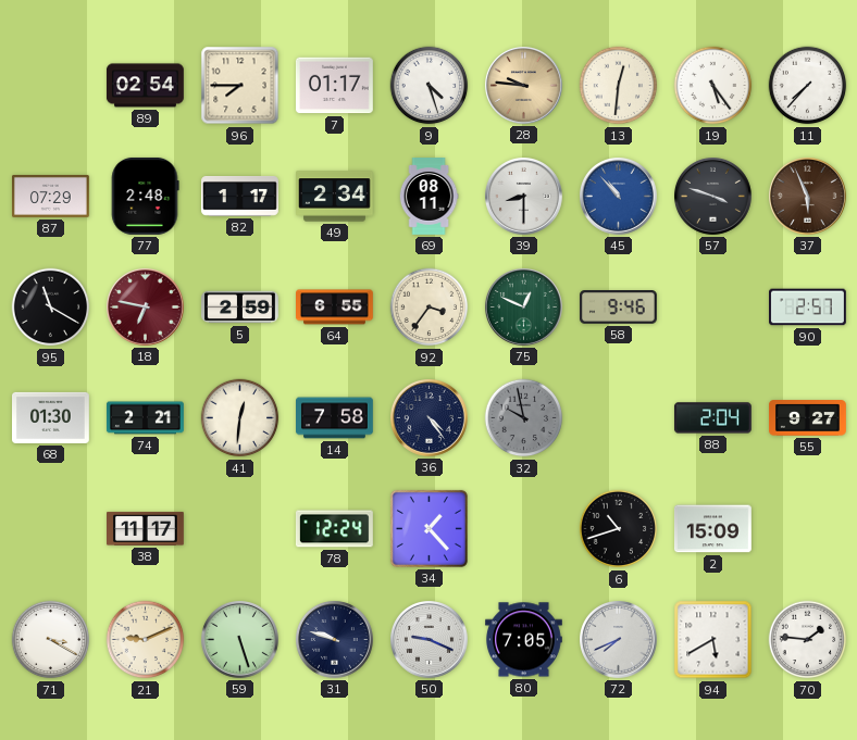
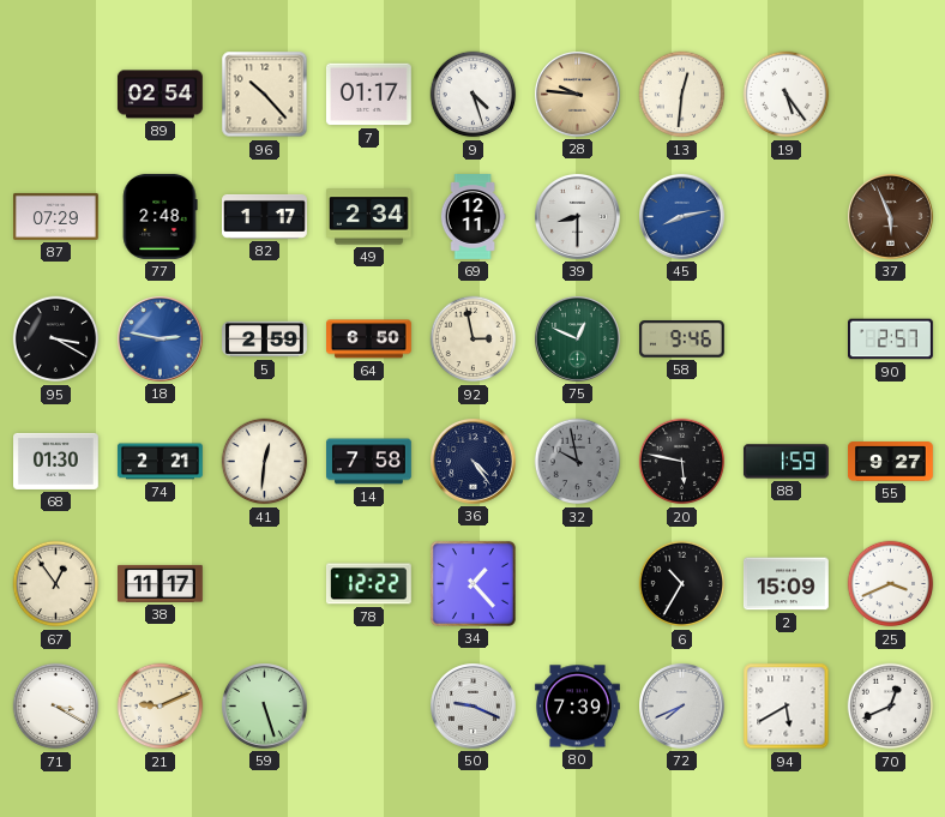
96: 7:45 -> 10:23
11: 7:37 -> none
69: 08:11 -> 12:11
45: 10:53 -> 8:13
57: 3:48 -> none
95: 11:20 -> 3:20
18: 6:47 -> 2:47
18 dial: burgundy -> blue
64: 6:55 -> 6:50
92: 3:36 -> 2:58
20: none -> 5:47
88: 2:04 -> 1:59
67: none -> 12:54
78: 12:24 -> 12:22
6: 10:42 -> 10:35
25: none -> 3:41
31: 9:48 -> none
80: 7:05 -> 7:39
70: 1:46 -> 12:41
